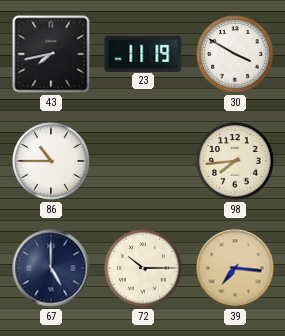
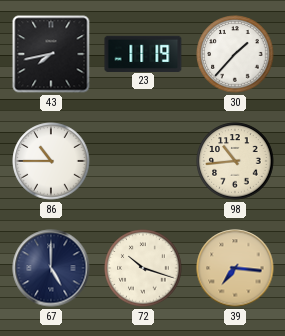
30: 3:50 -> 1:37
98: 7:44 -> 10:44
72: 10:15 -> 10:18
